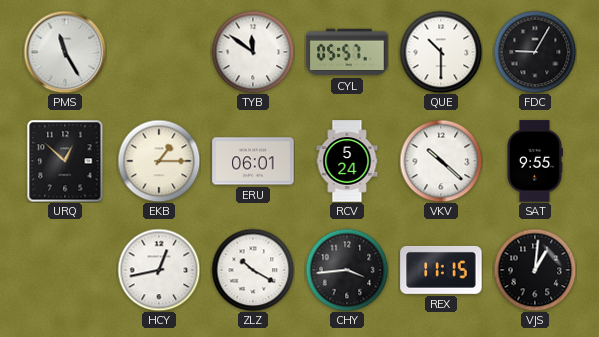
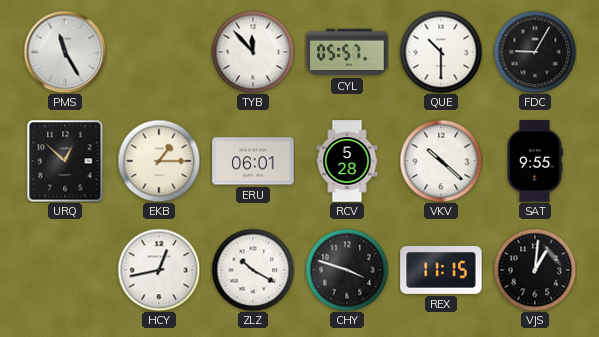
TYB: 11:51 -> 11:53
RCV: 5:24 -> 5:28
CHY: 3:44 -> 3:48
